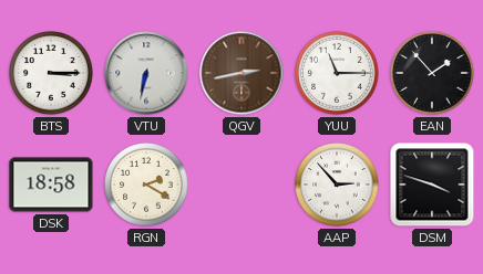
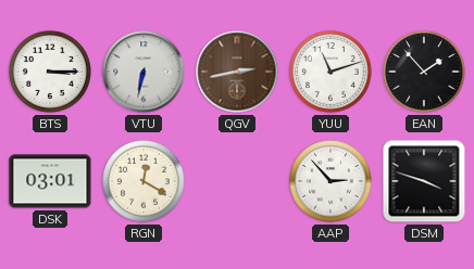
YUU: 11:15 -> 11:12
DSK: 18:58 -> 03:01
RGN: 2:20 -> 12:20
